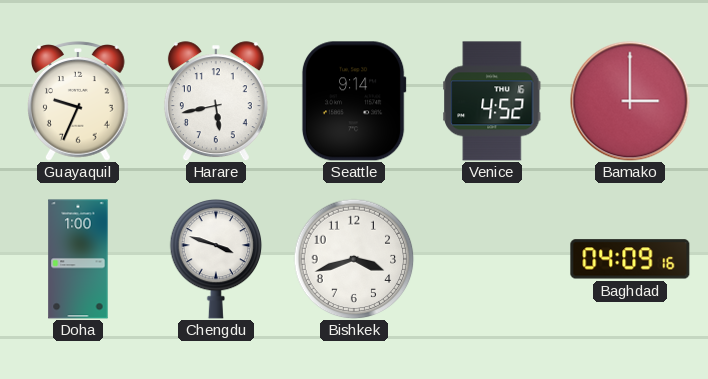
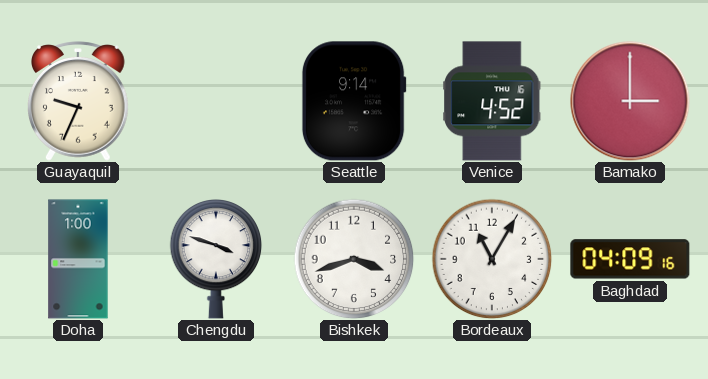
Harare: 5:43 -> none
Bordeaux: none -> 11:05
